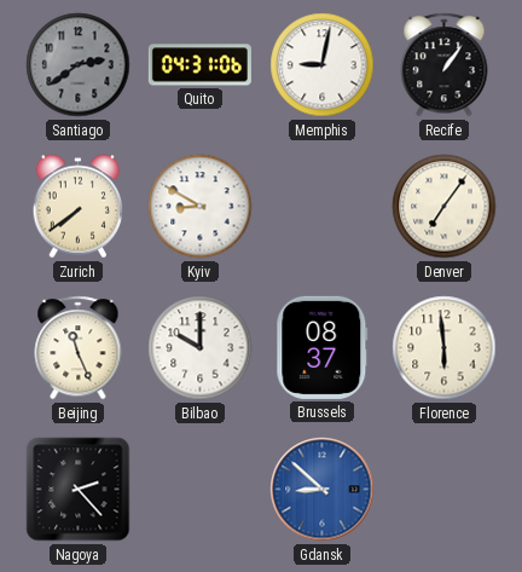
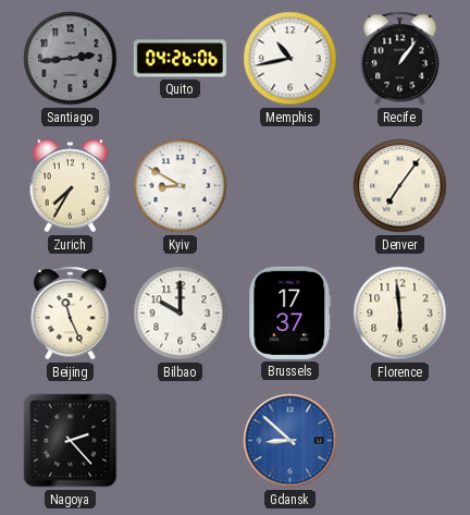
Santiago: 2:39 -> 2:44
Quito: 04:31 -> 04:26
Memphis: 9:02 -> 10:43
Zurich: 7:39 -> 7:35
Brussels: 08:37 -> 17:37
